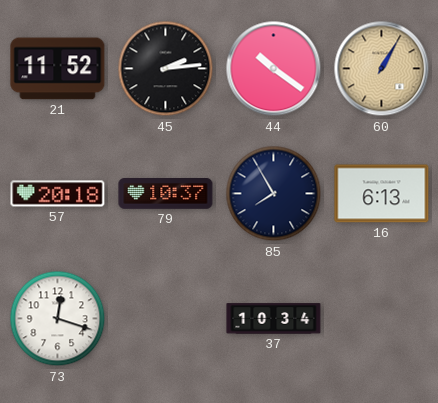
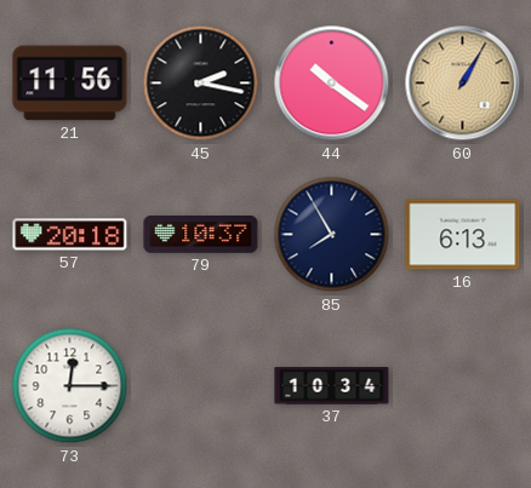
21: 11:52 -> 11:56
45: 2:14 -> 2:17
73: 12:18 -> 12:15
